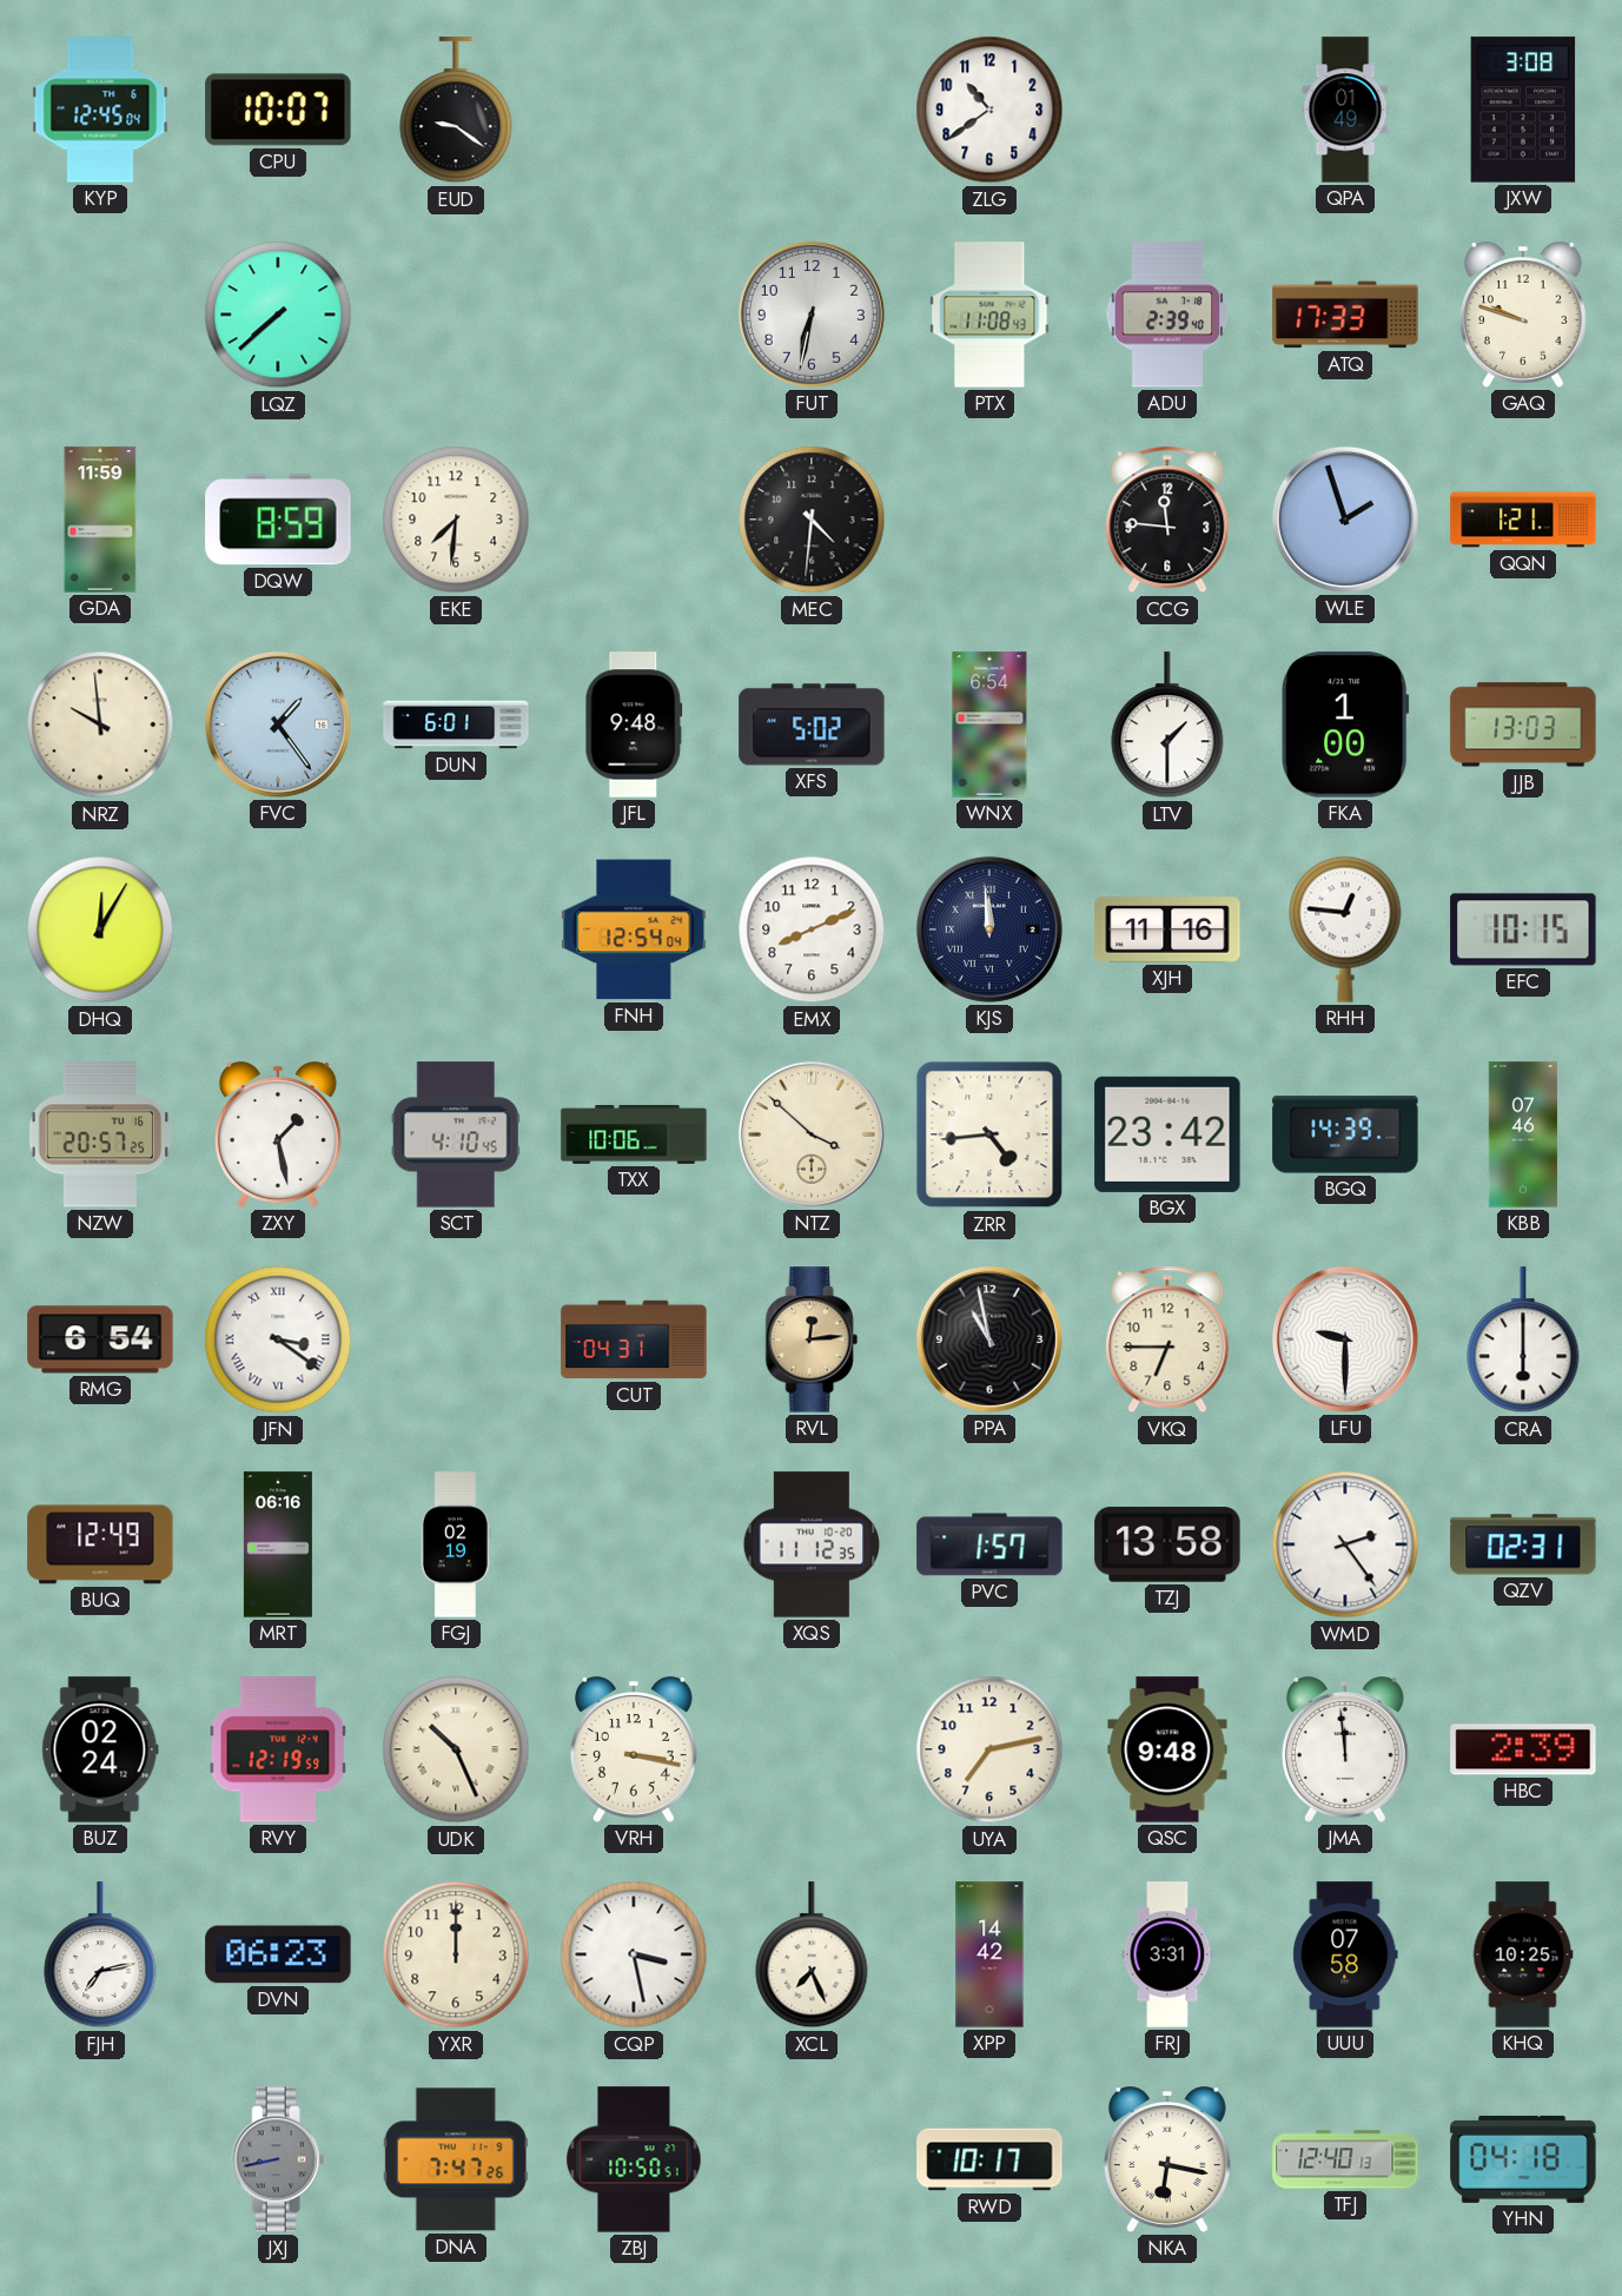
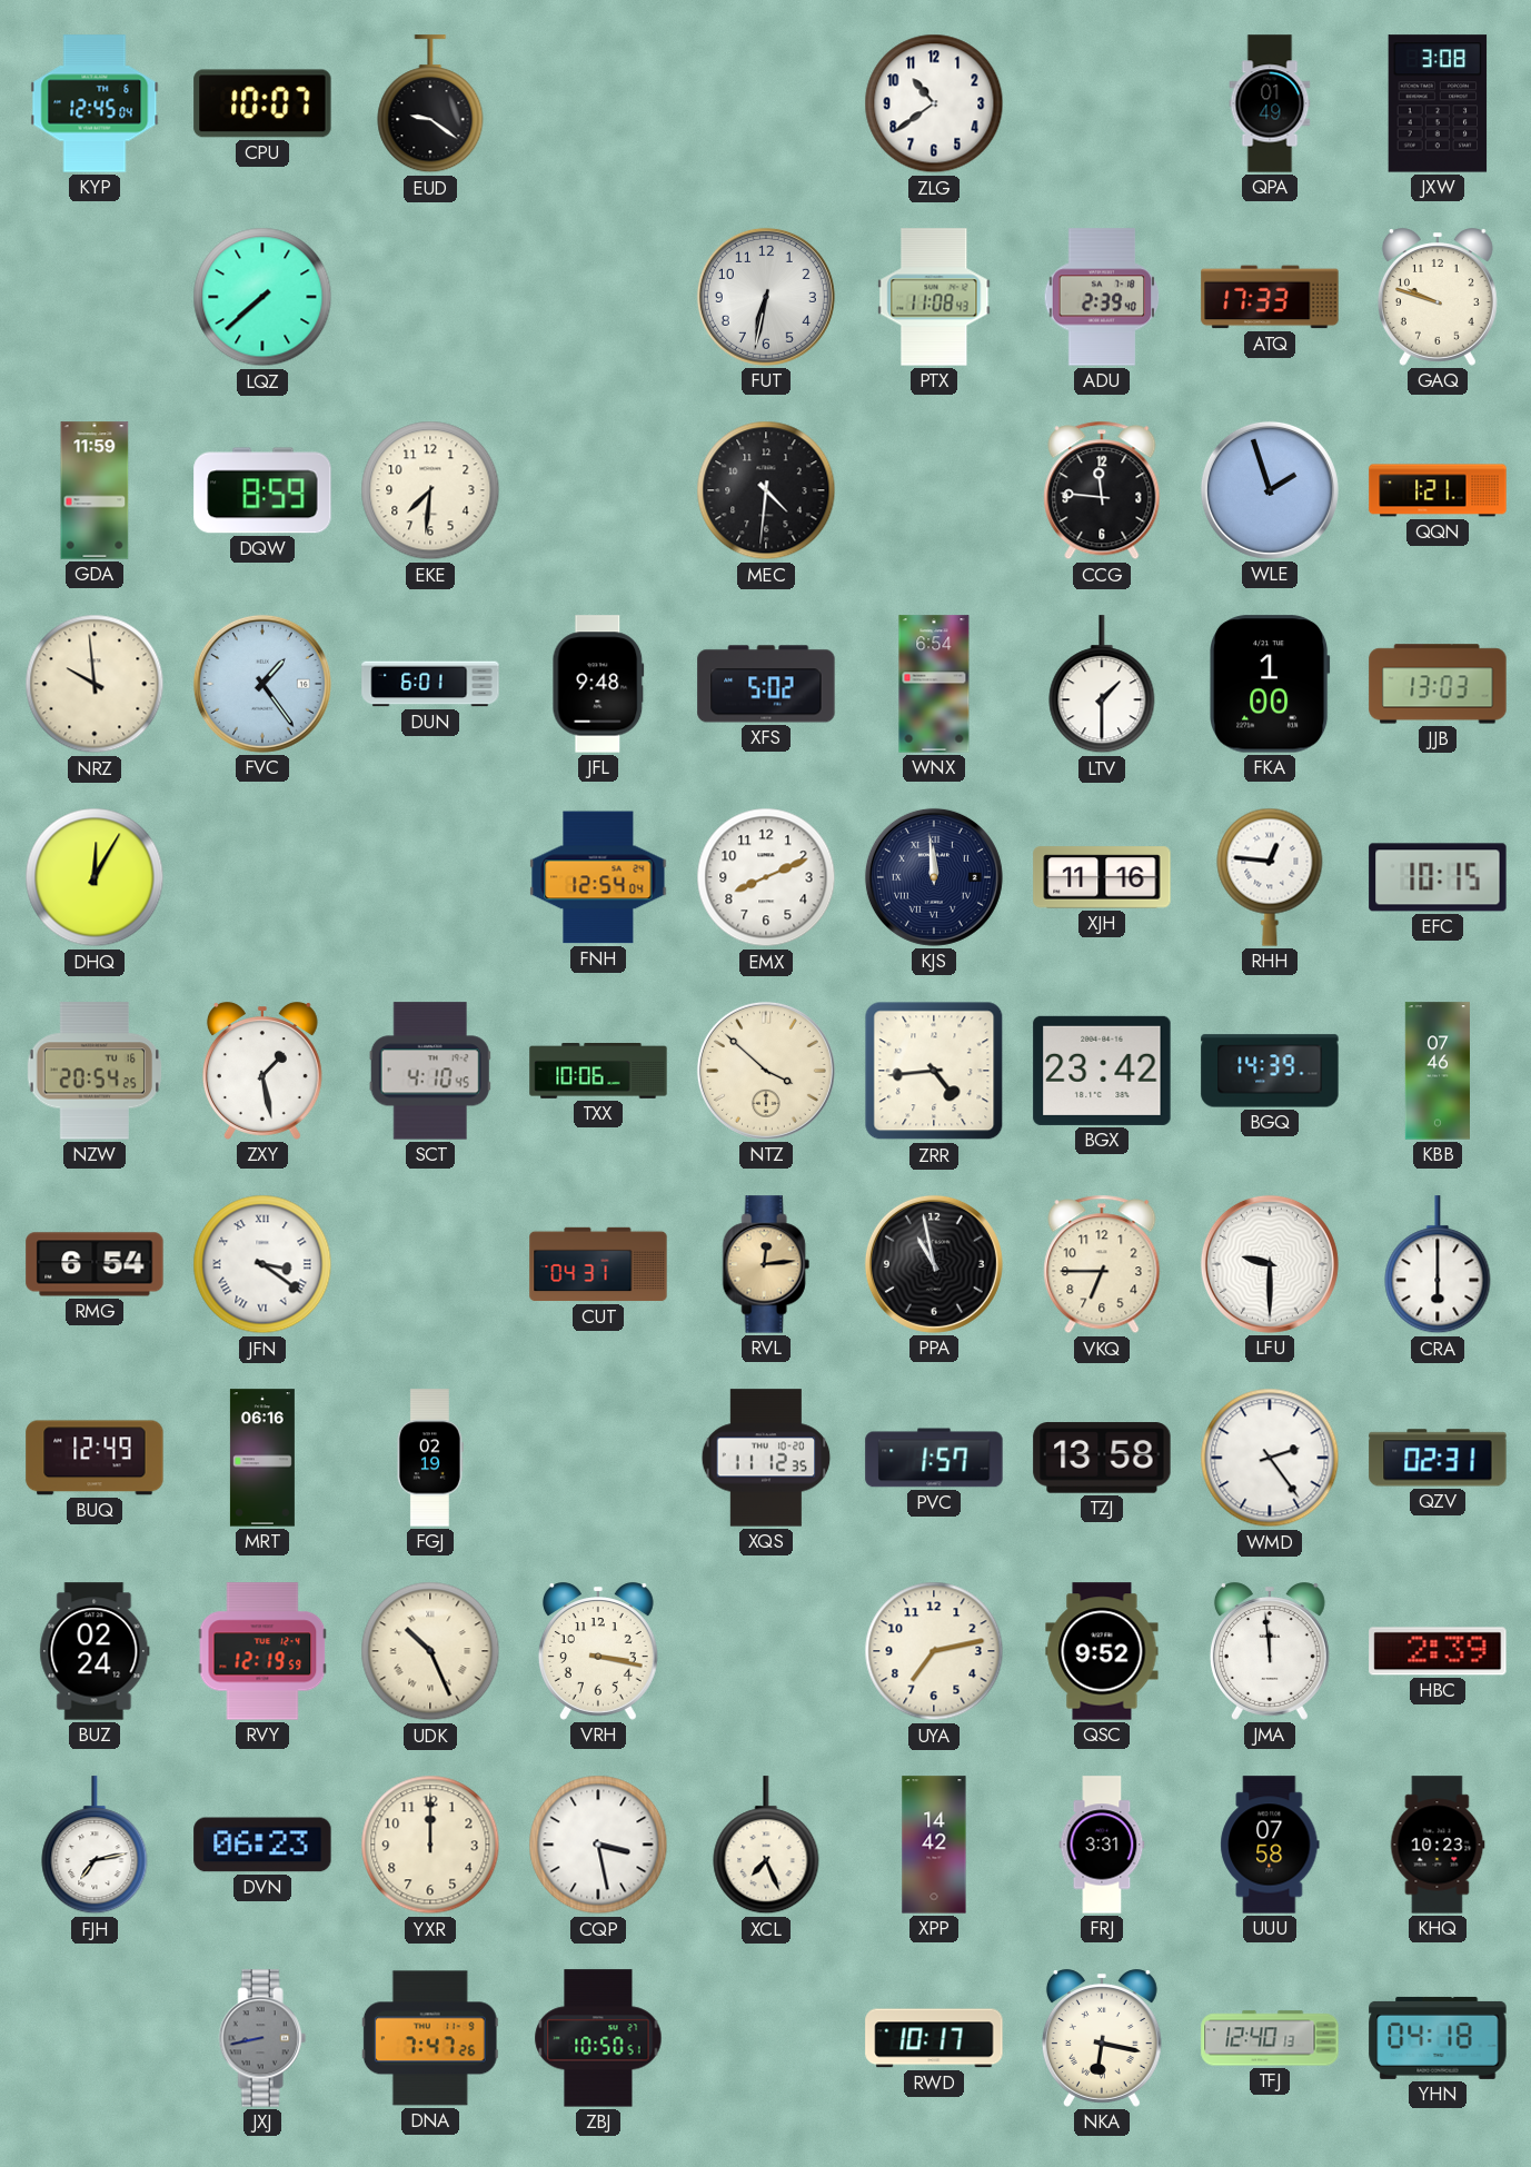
NZW: 20:57 -> 20:54
QSC: 9:48 -> 9:52
KHQ: 10:25 -> 10:23
